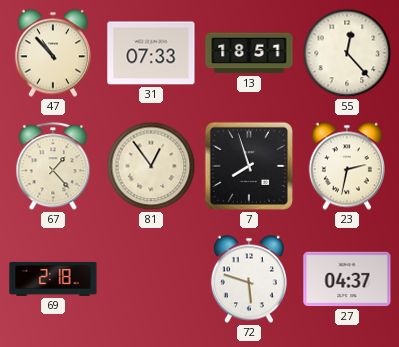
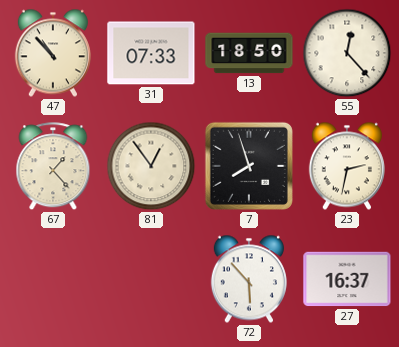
13: 18:51 -> 18:50
69: 2:18 -> none
72: 5:48 -> 5:53
27: 04:37 -> 16:37
